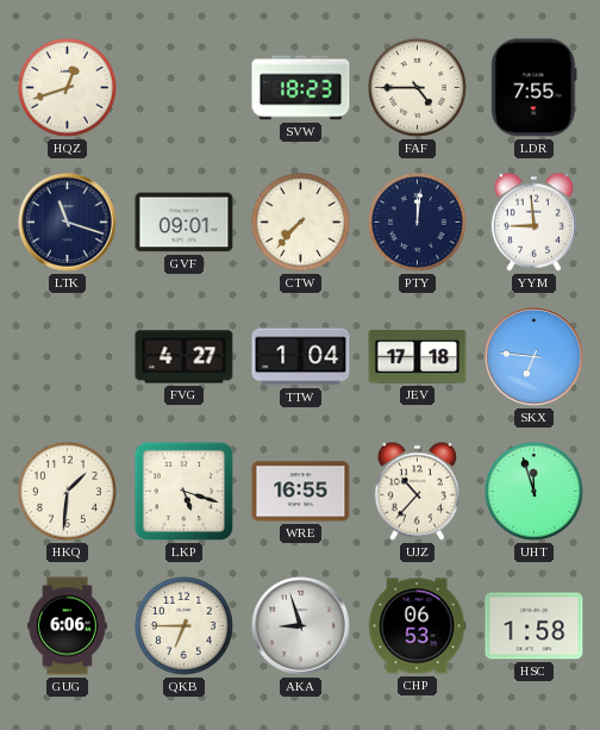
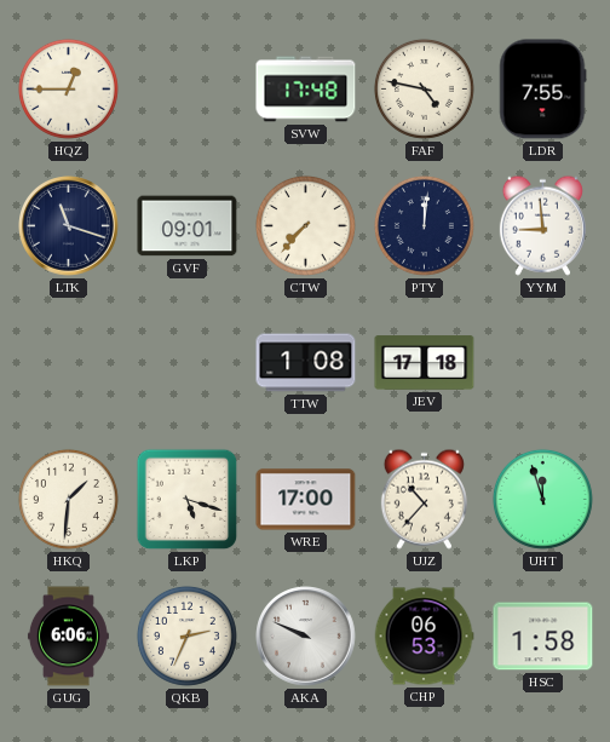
HQZ: 12:42 -> 12:45
SVW: 18:23 -> 17:48
FAF: 4:45 -> 4:47
FVG: 4:27 -> none
TTW: 1:04 -> 1:08
SKX: 6:46 -> none
WRE: 16:55 -> 17:00
QKB: 6:45 -> 2:34
AKA: 8:57 -> 9:49
